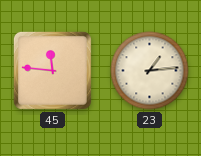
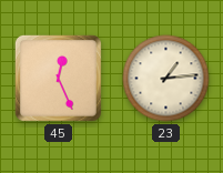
45: 11:46 -> 12:26
